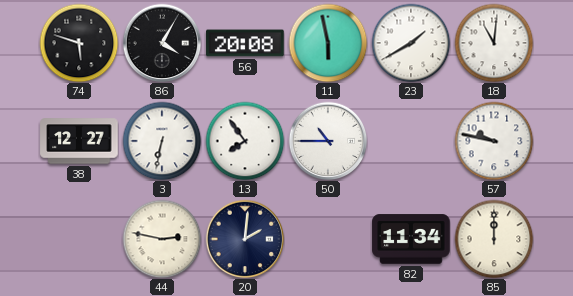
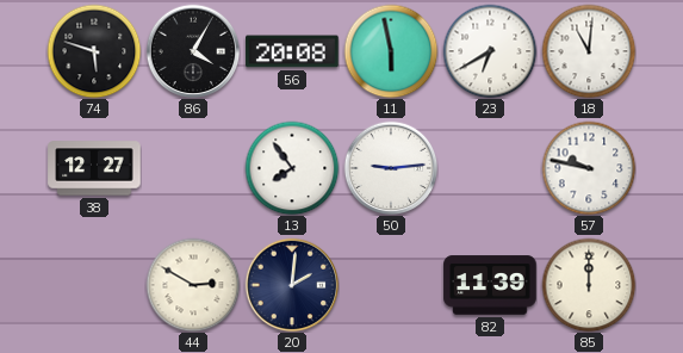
23: 1:40 -> 6:40
3: 6:32 -> none
50: 10:45 -> 9:14
44: 2:47 -> 2:50
82: 11:34 -> 11:39
